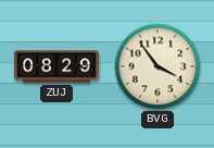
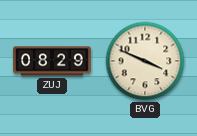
BVG: 3:54 -> 3:49
